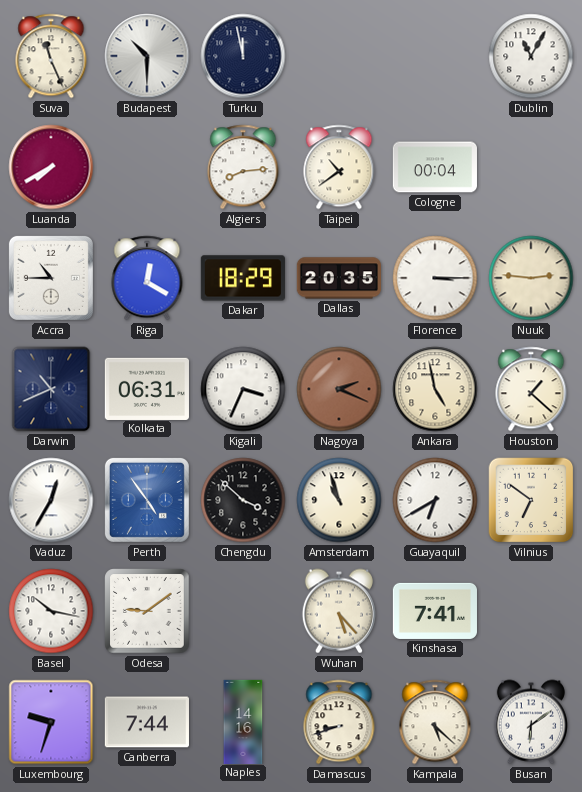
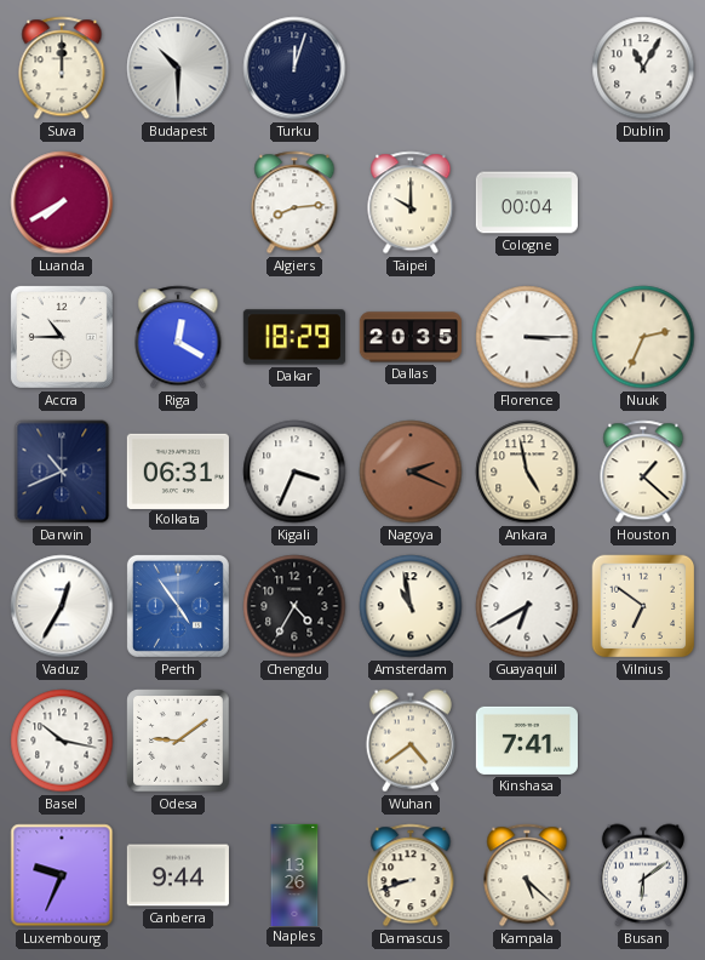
Suva: 11:26 -> 12:00
Turku: 11:58 -> 12:03
Taipei: 10:39 -> 10:00
Nuuk: 2:46 -> 2:34
Chengdu: 3:52 -> 4:35
Amsterdam: 10:57 -> 10:58
Wuhan: 5:23 -> 4:39
Luxembourg: 9:33 -> 9:34
Canberra: 7:44 -> 9:44
Naples: 14:16 -> 13:26
